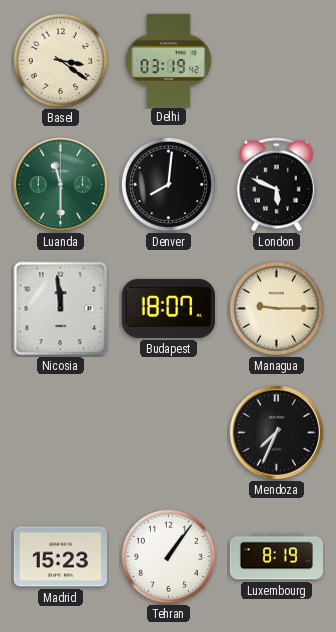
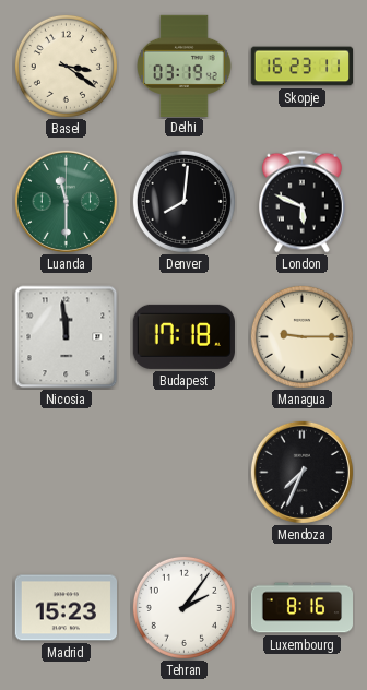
Skopje: none -> 16:23
Budapest: 18:07 -> 17:18
Tehran: 1:06 -> 2:06
Luxembourg: 8:19 -> 8:16
